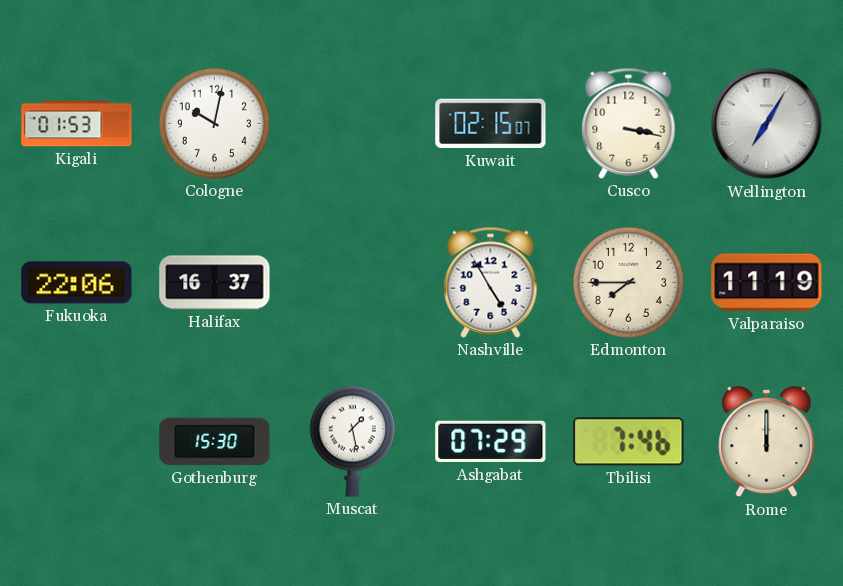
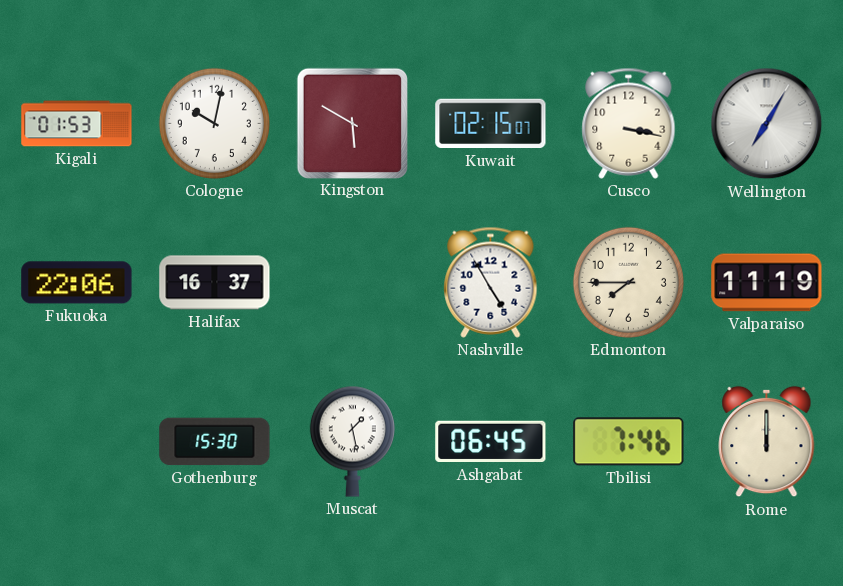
Kingston: none -> 5:50
Ashgabat: 07:29 -> 06:45
